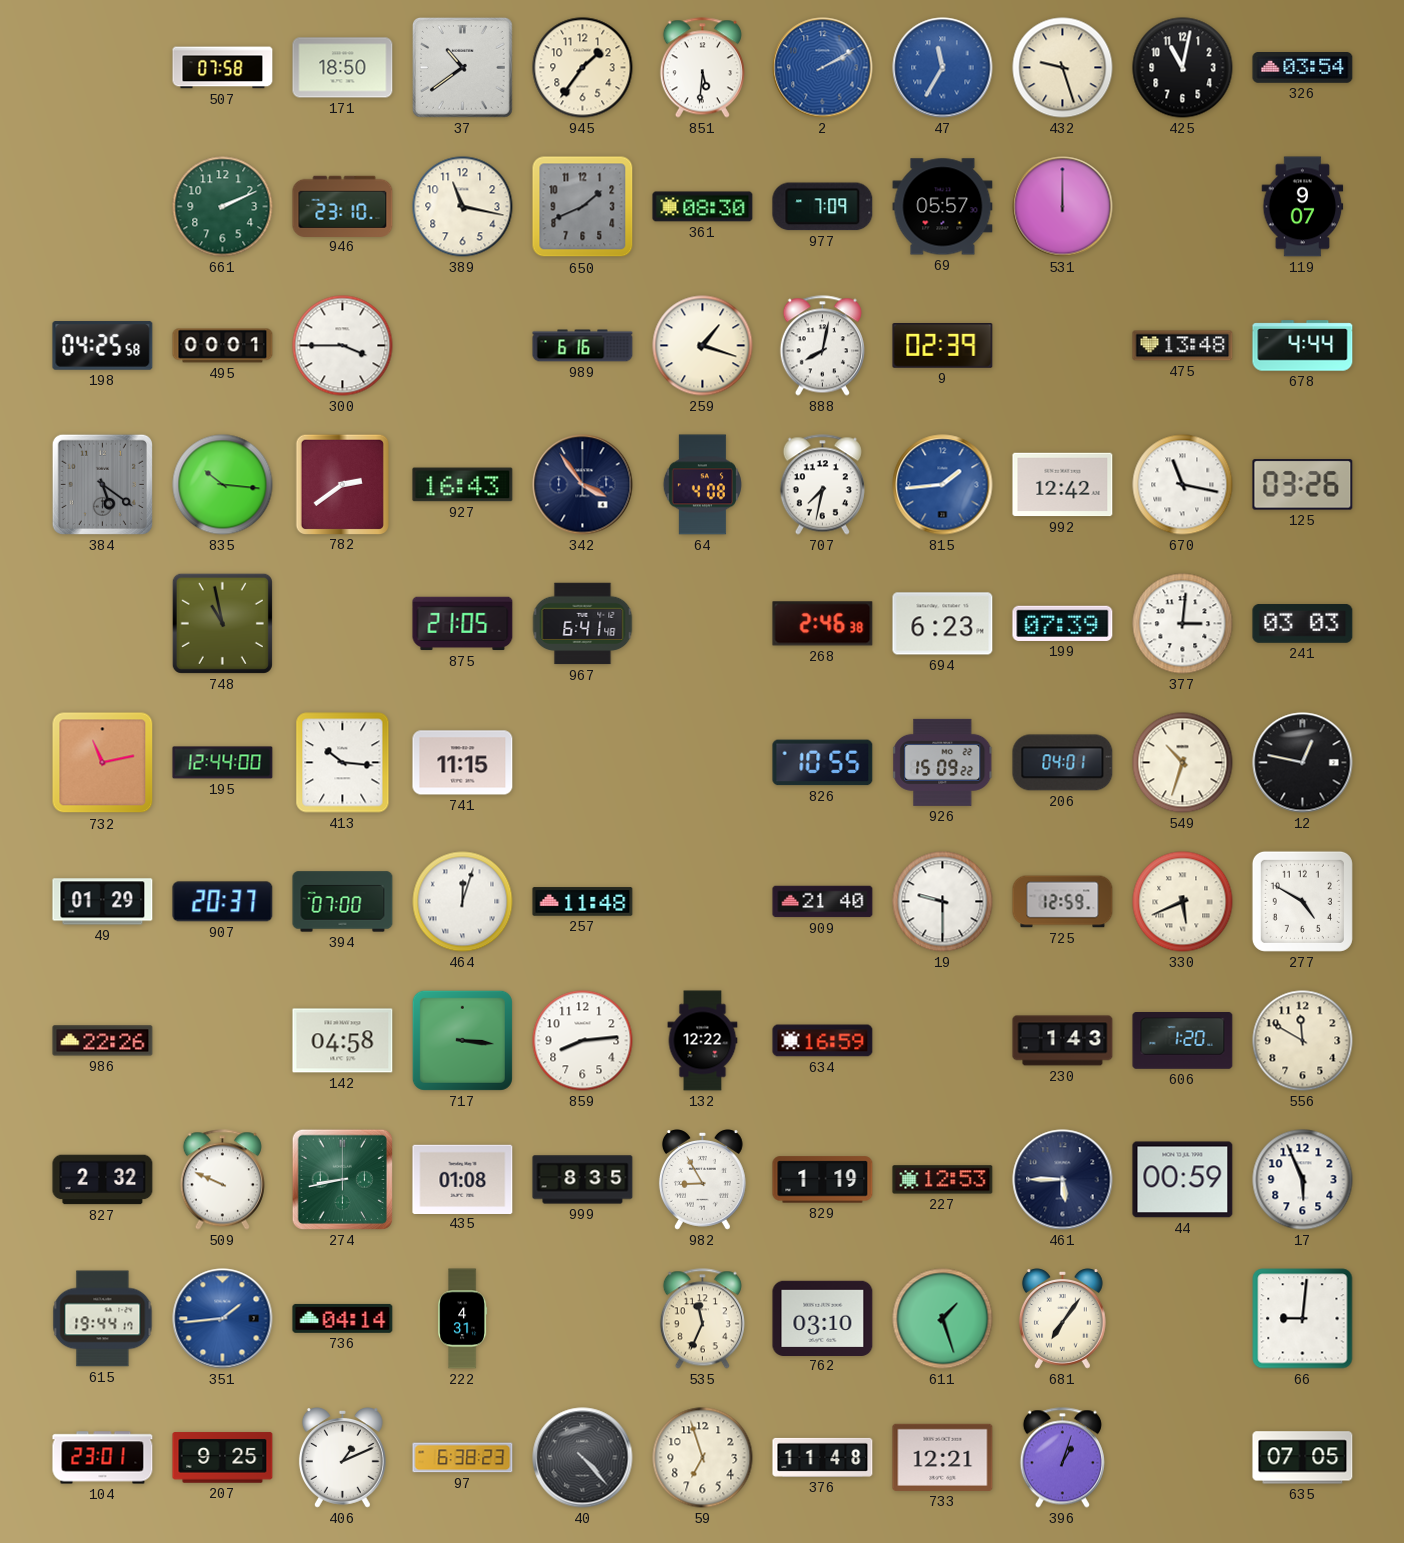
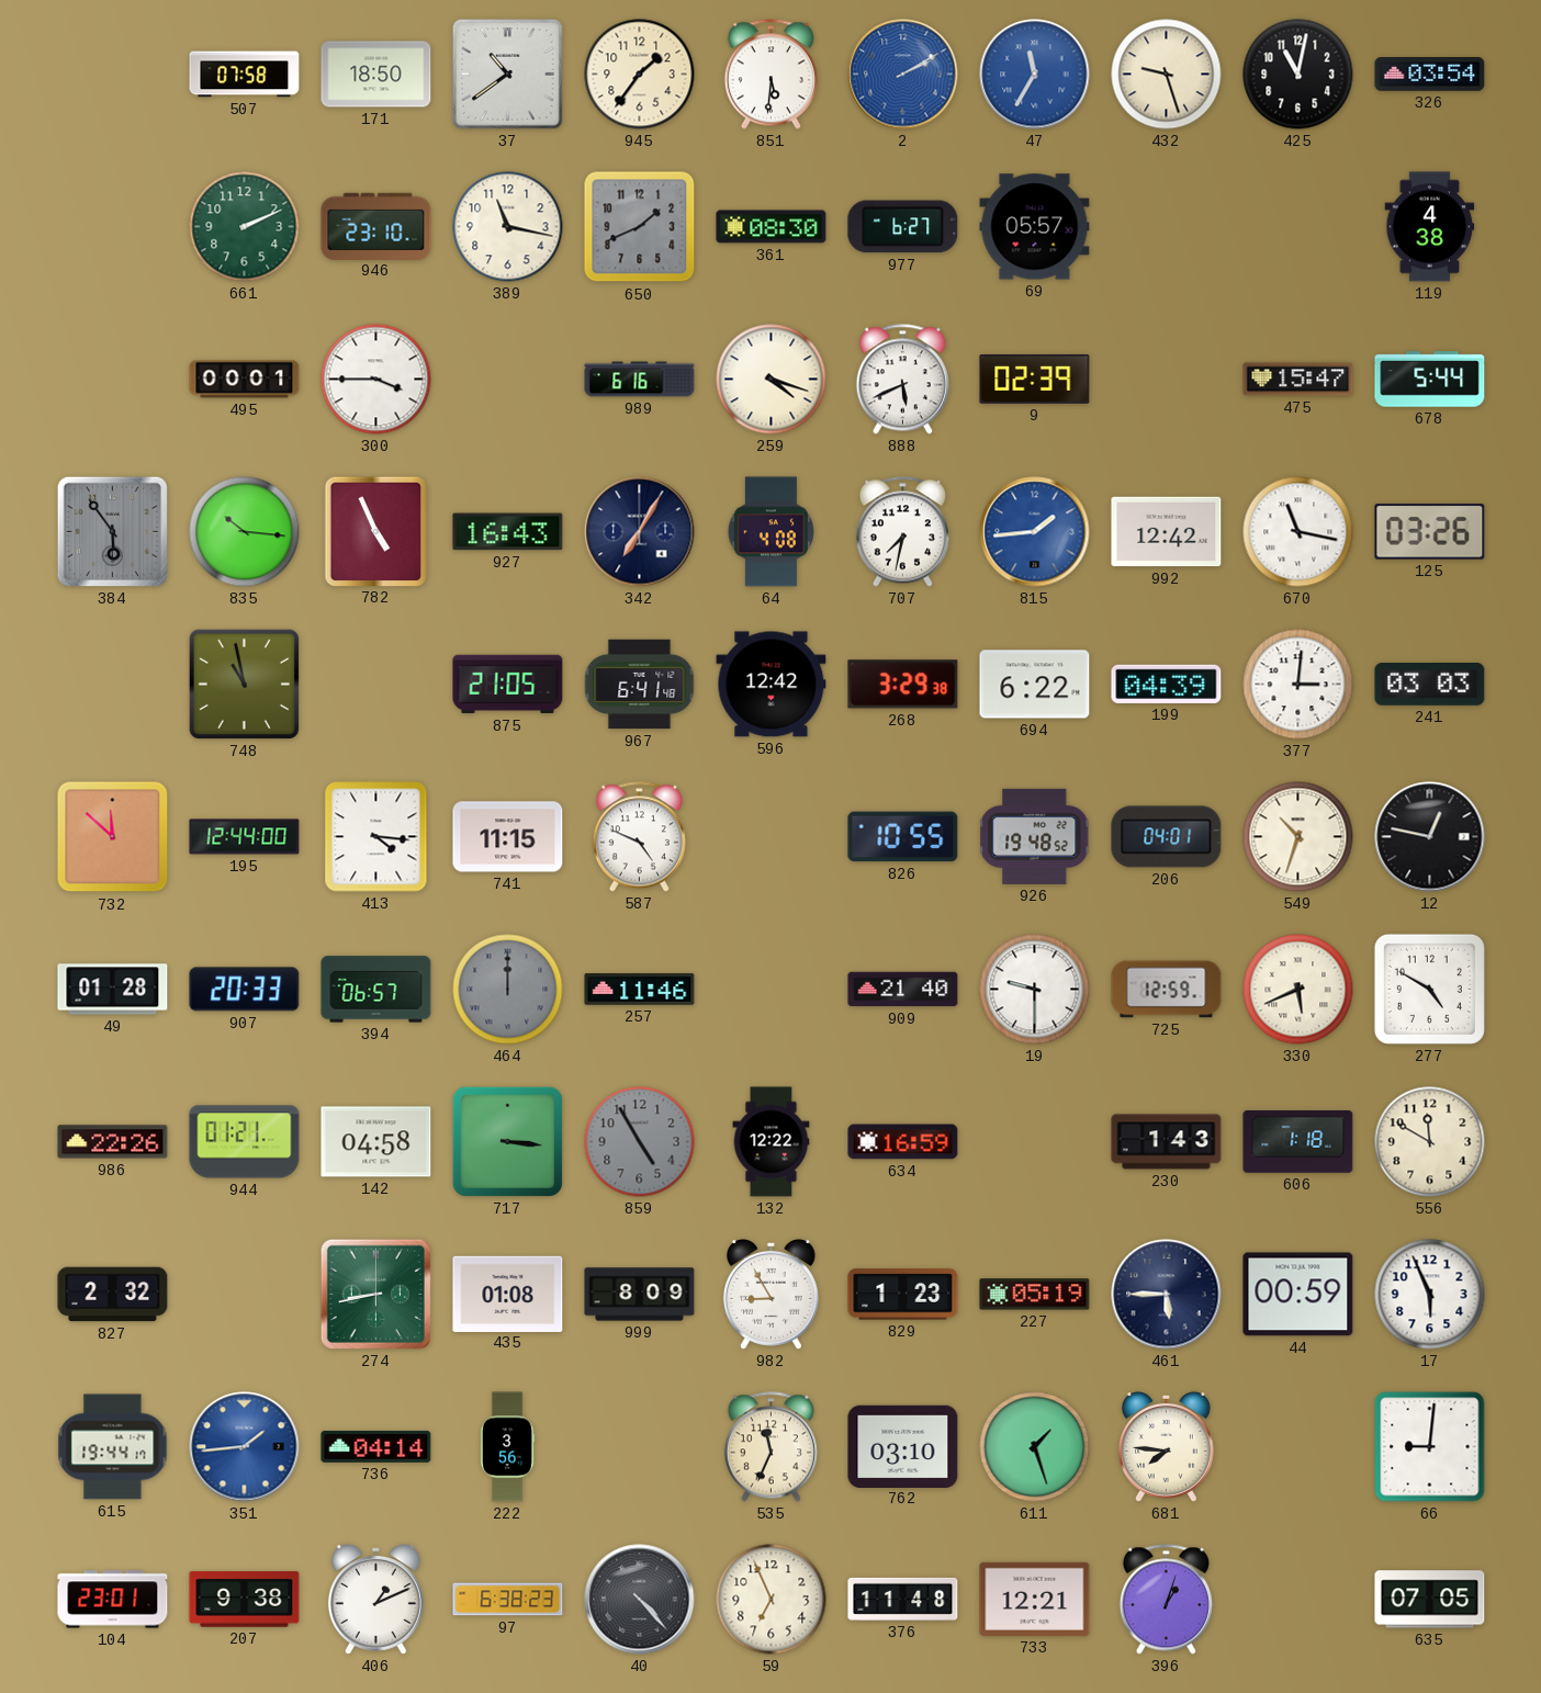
977: 7:09 -> 6:27
531: 12:00 -> none
119: 9:07 -> 4:38
198: 04:25 -> none
259: 1:18 -> 4:18
888: 8:02 -> 5:41
475: 13:48 -> 15:47
678: 4:44 -> 5:44
384: 5:21 -> 5:54
782: 2:39 -> 4:56
342: 3:54 -> 7:05
596: none -> 12:42
268: 2:46 -> 3:29
694: 6:23 -> 6:22
199: 07:39 -> 04:39
732: 11:13 -> 11:52
413: 10:16 -> 4:16
587: none -> 4:49
926: 15:09 -> 19:48
49: 01:29 -> 01:28
907: 20:37 -> 20:33
394: 07:00 -> 06:57
464: 12:03 -> 12:00
464 dial: white -> grey
257: 11:48 -> 11:46
944: none -> 01:21
859: 8:14 -> 4:55
859 dial: white -> grey
606: 1:20 -> 1:18
509: 9:49 -> none
999: 8:35 -> 8:09
829: 1:19 -> 1:23
227: 12:53 -> 05:19
222: 4:31 -> 3:56
681: 7:06 -> 7:46
207: 9:25 -> 9:38
59: 6:57 -> 6:56
